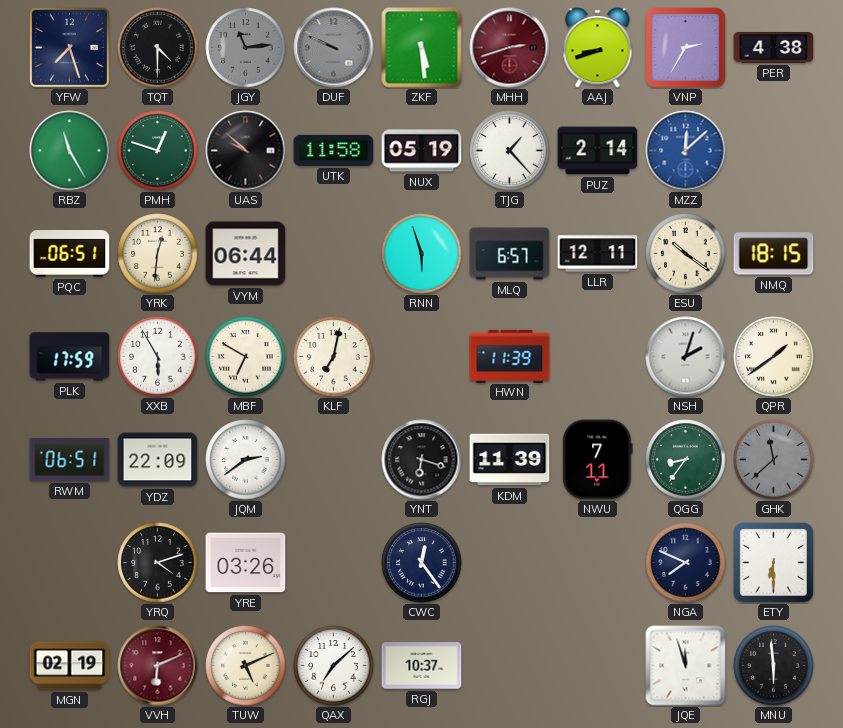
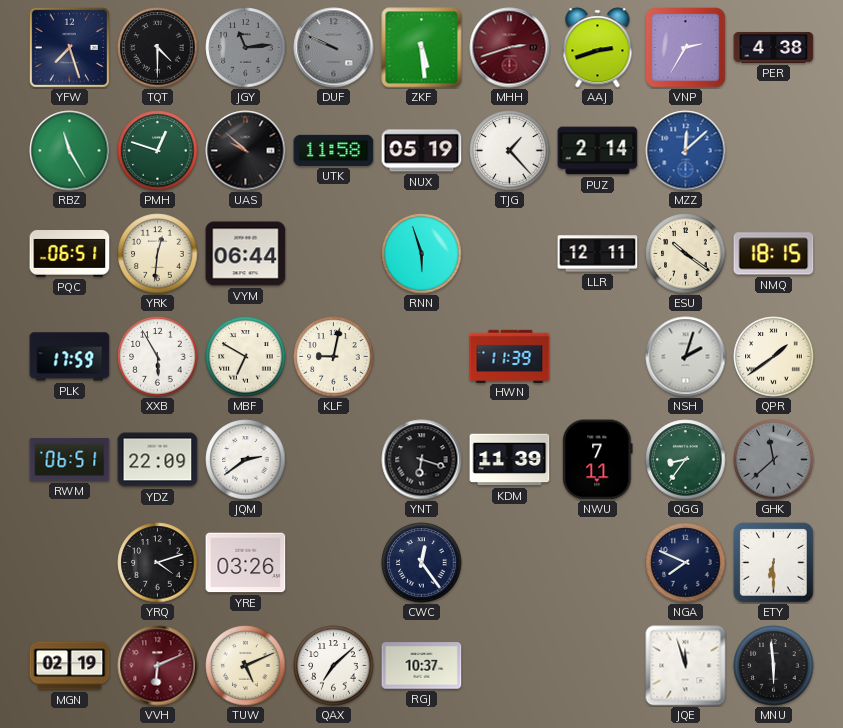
AAJ: 8:42 -> 2:42
MLQ: 6:57 -> none
KLF: 7:02 -> 9:02
